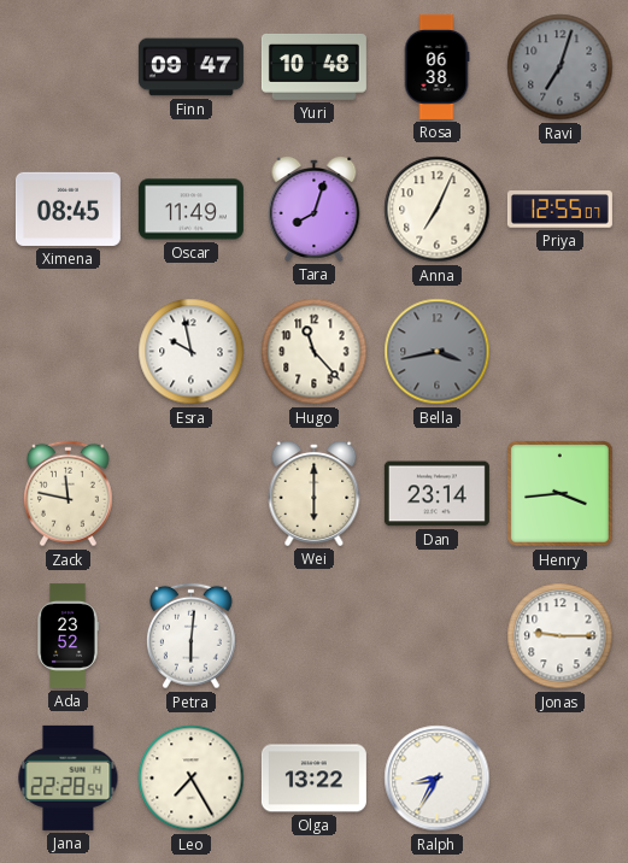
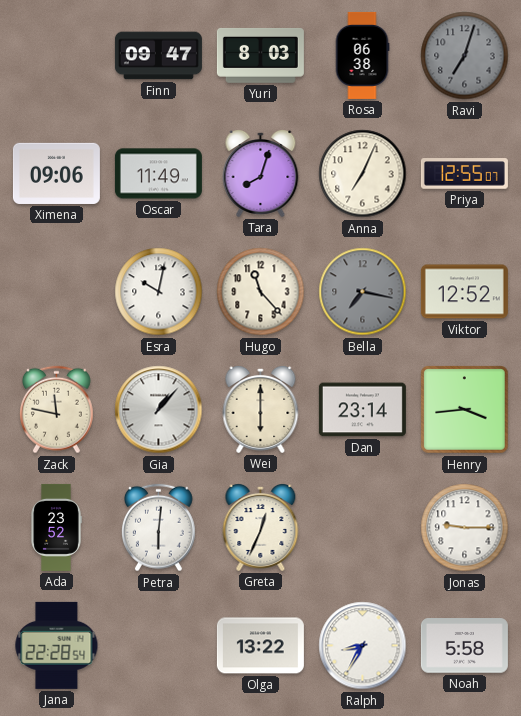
Yuri: 10:48 -> 8:03
Ximena: 08:45 -> 09:06
Esra: 9:58 -> 10:02
Bella: 3:43 -> 7:17
Viktor: none -> 12:52
Gia: none -> 1:07
Greta: none -> 12:34
Leo: 7:25 -> none
Noah: none -> 5:58
